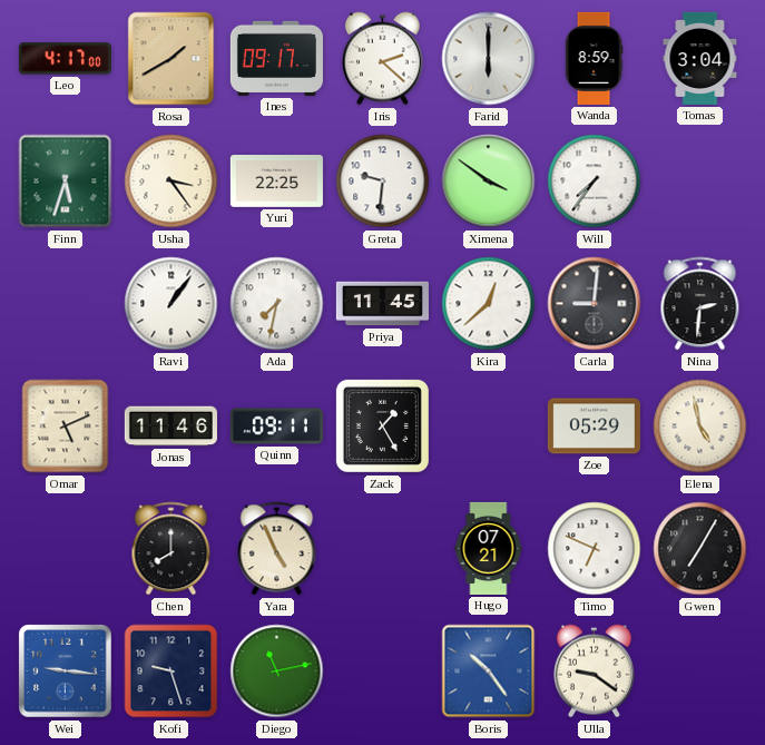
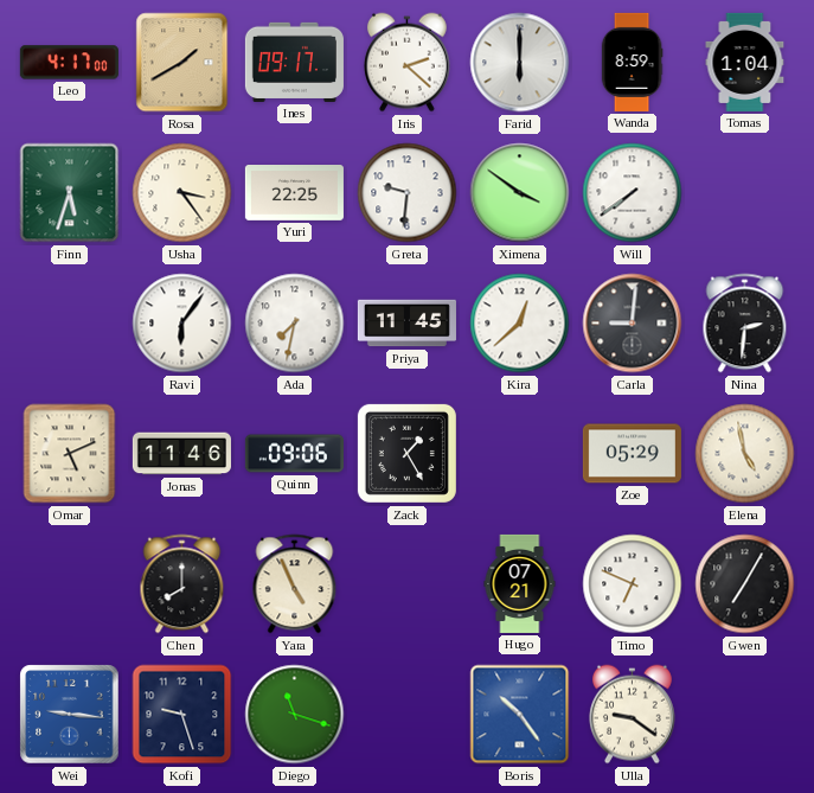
Tomas: 3:04 -> 1:04
Will: 7:36 -> 7:39
Ravi: 1:06 -> 6:06
Quinn: 09:11 -> 09:06
Diego: 11:13 -> 11:18
